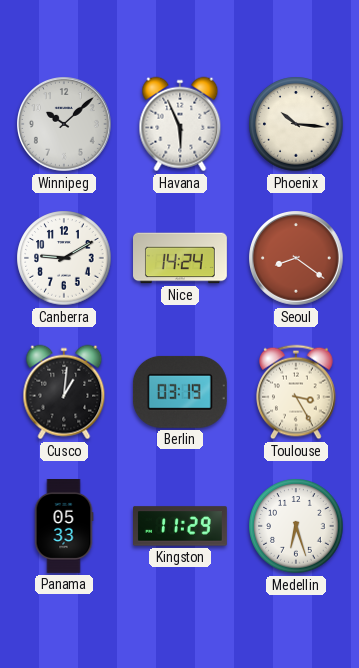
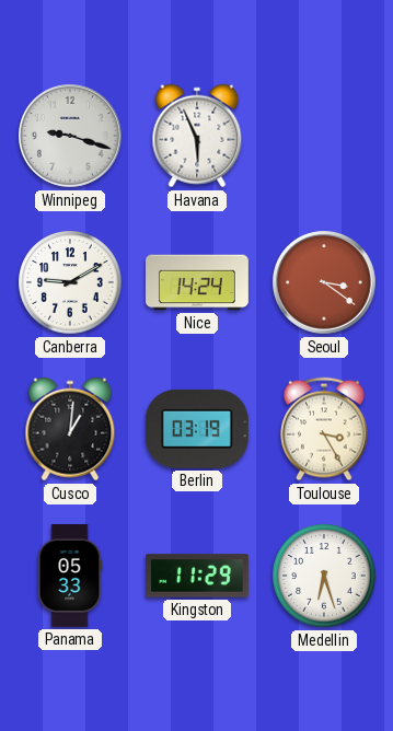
Winnipeg: 10:08 -> 9:18
Phoenix: 10:16 -> none
Seoul: 8:21 -> 3:21
